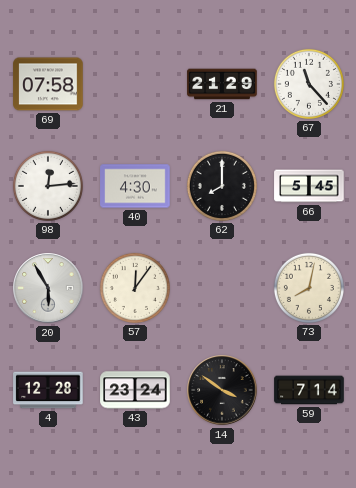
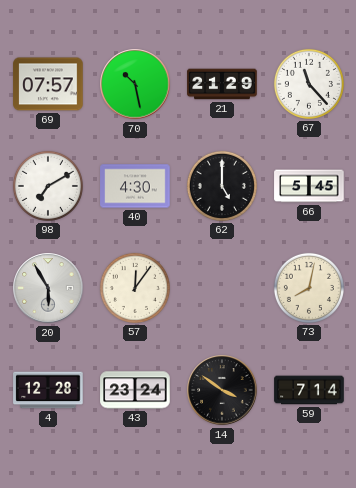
69: 07:58 -> 07:57
70: none -> 10:28
98: 12:14 -> 7:10
62: 8:00 -> 5:00
